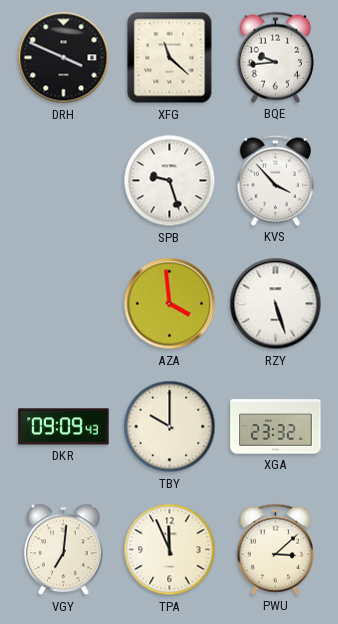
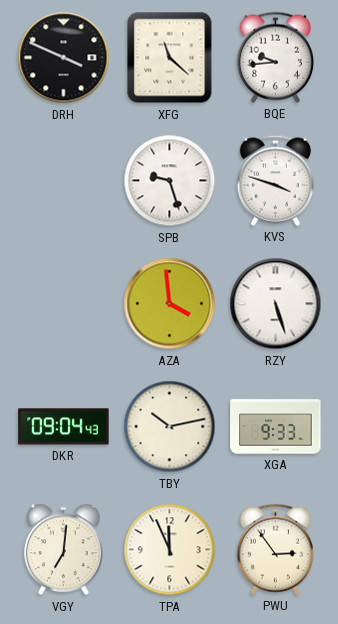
KVS: 3:53 -> 3:48
DKR: 09:09 -> 09:04
TBY: 10:00 -> 10:13
XGA: 23:32 -> 9:33
PWU: 3:08 -> 2:54
